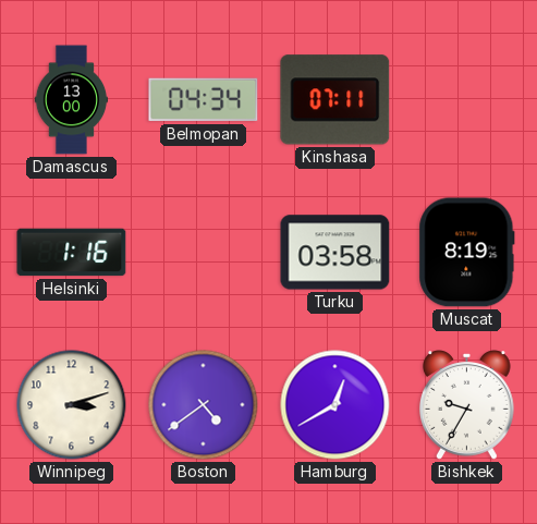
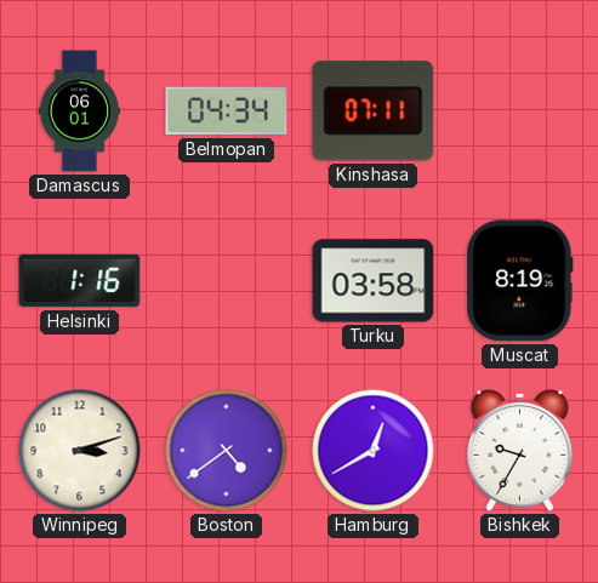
Damascus: 13:00 -> 06:01
